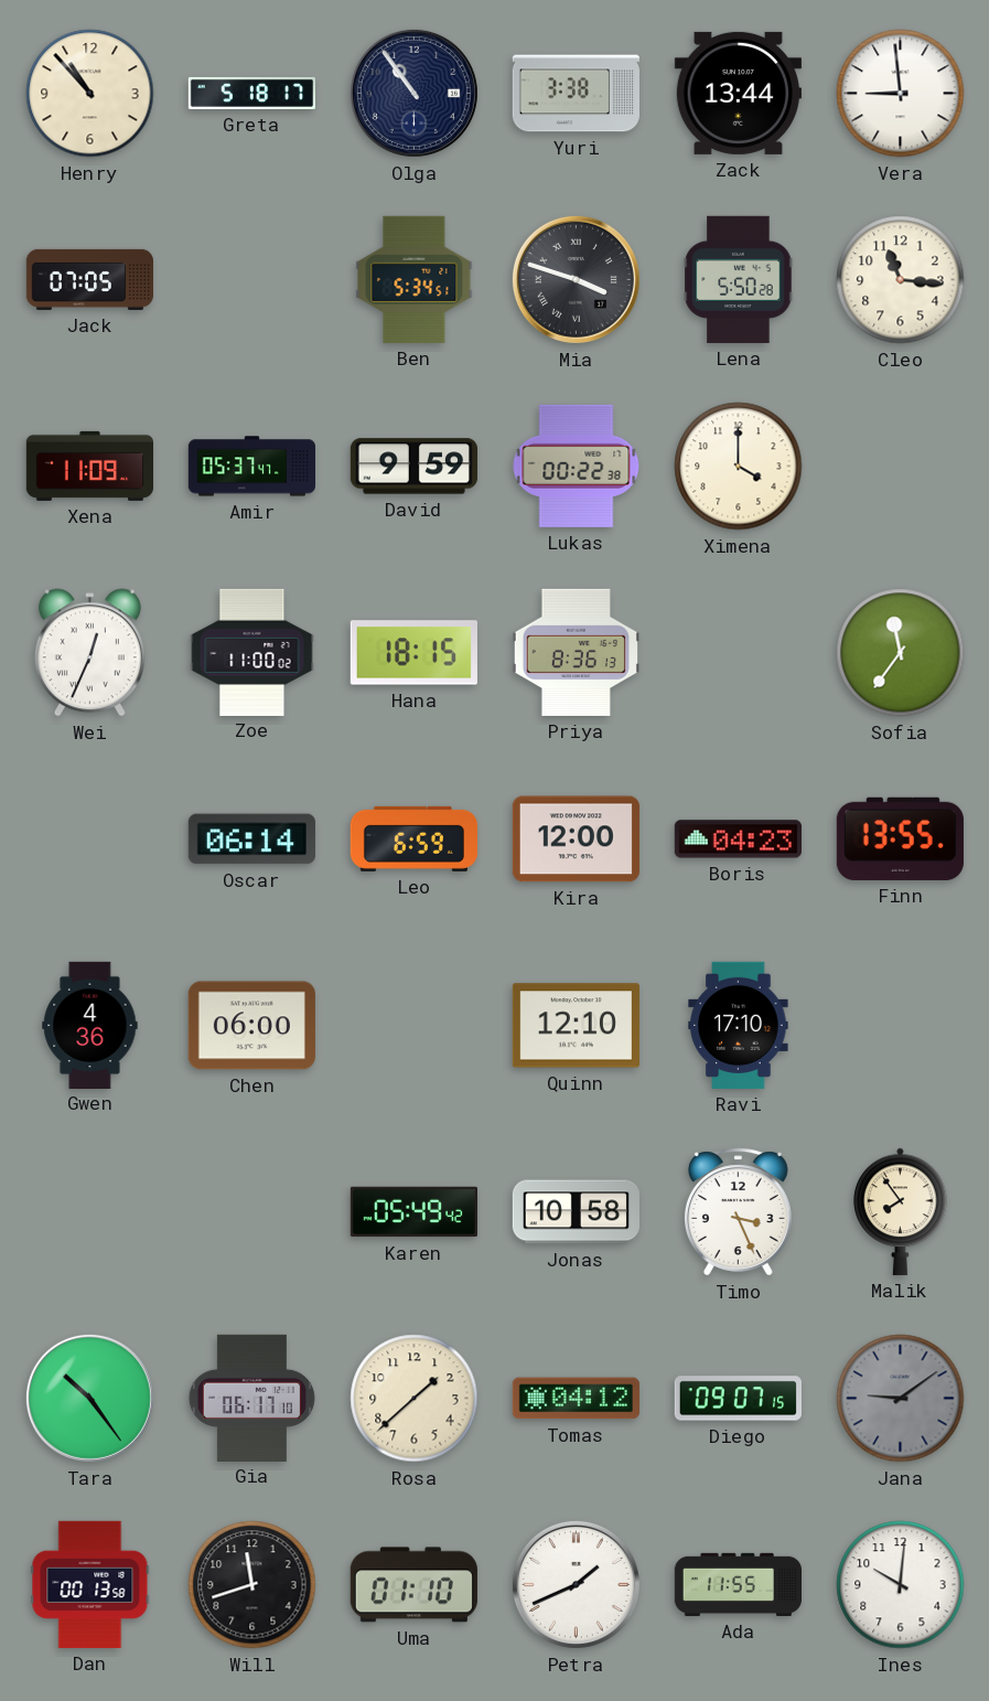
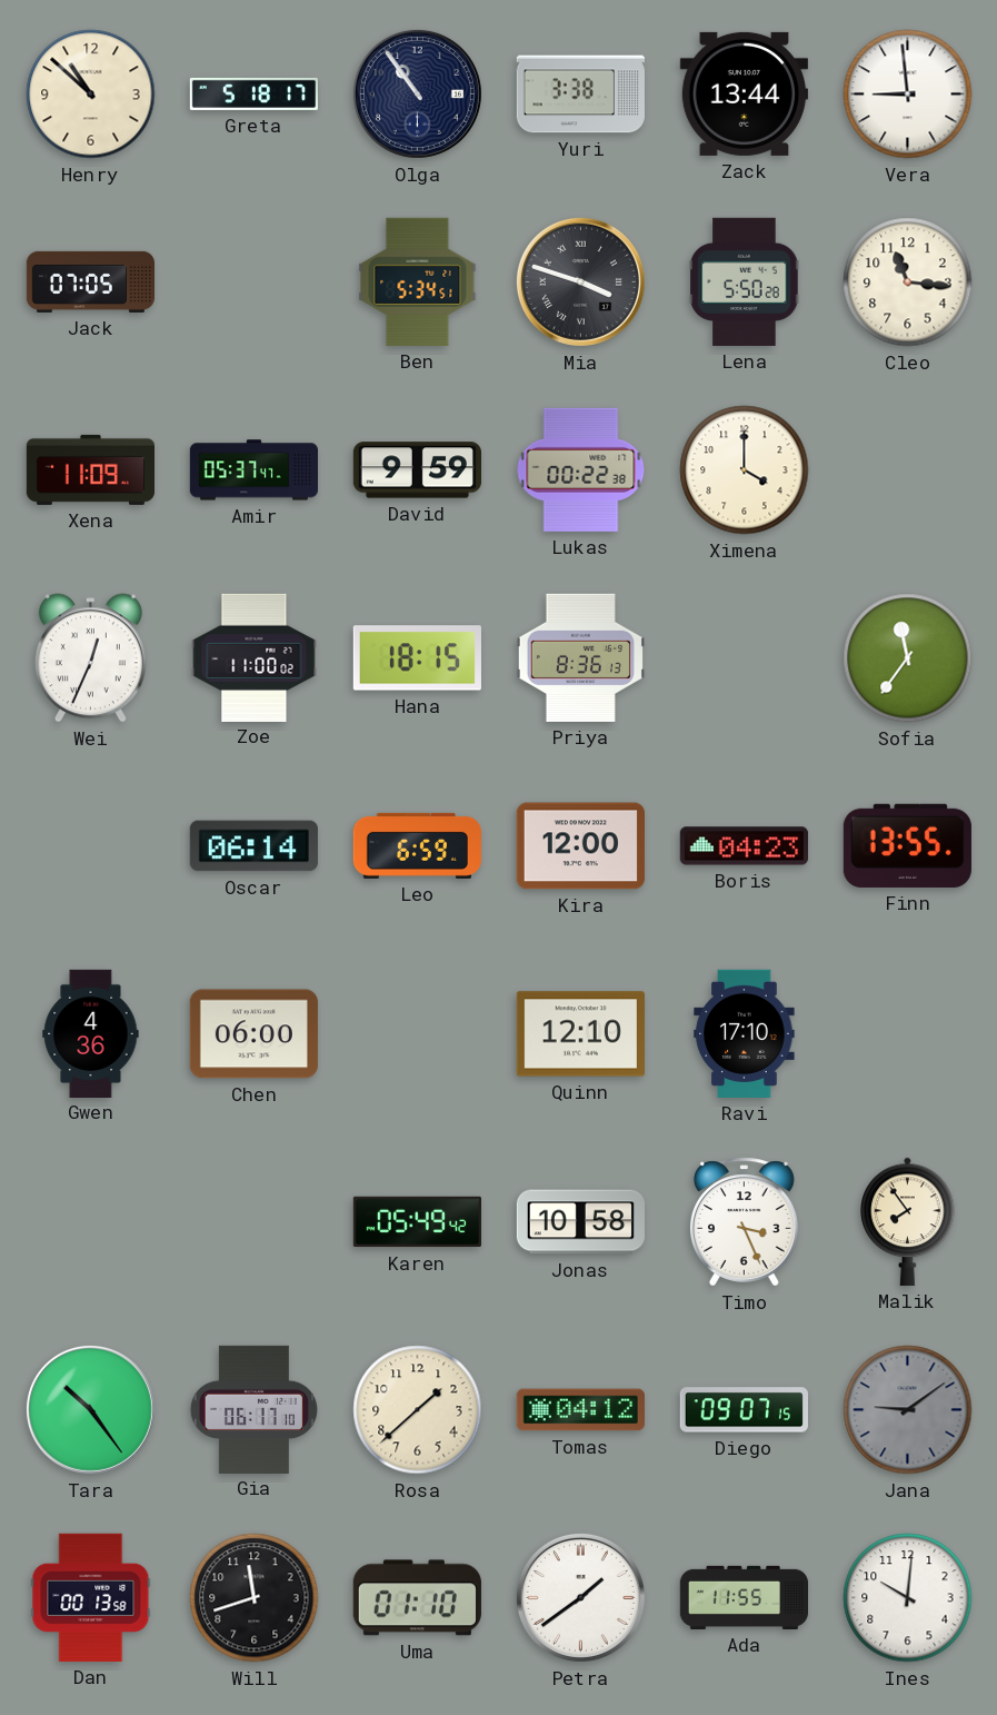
Henry: 10:53 -> 10:52
Petra: 1:41 -> 1:39
